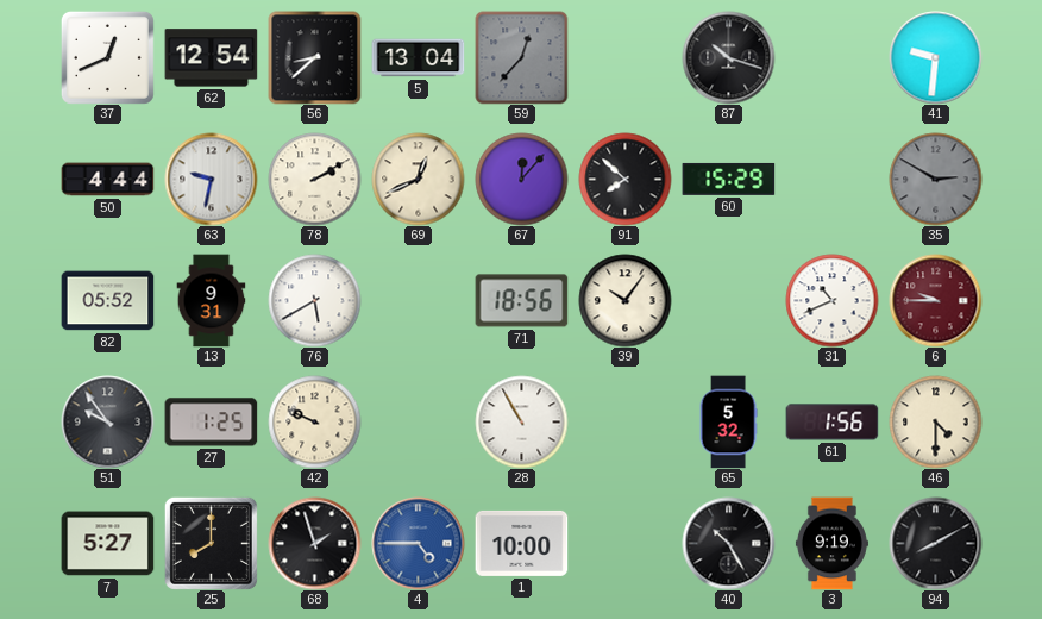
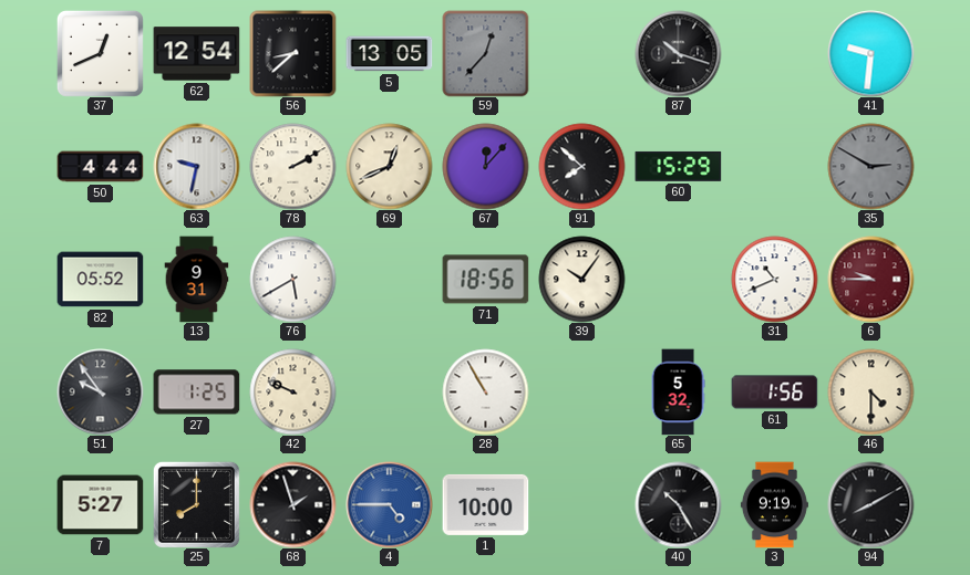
5: 13:04 -> 13:05
